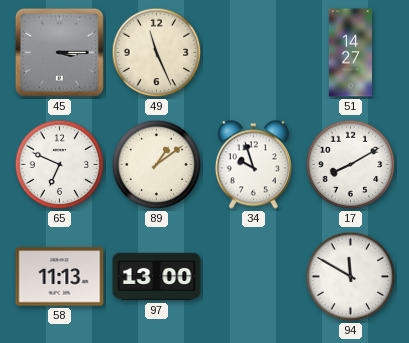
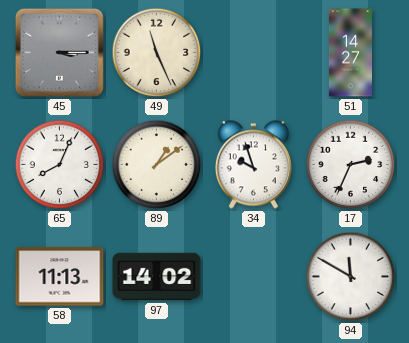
65: 6:49 -> 8:04
17: 8:10 -> 2:34
97: 13:00 -> 14:02
